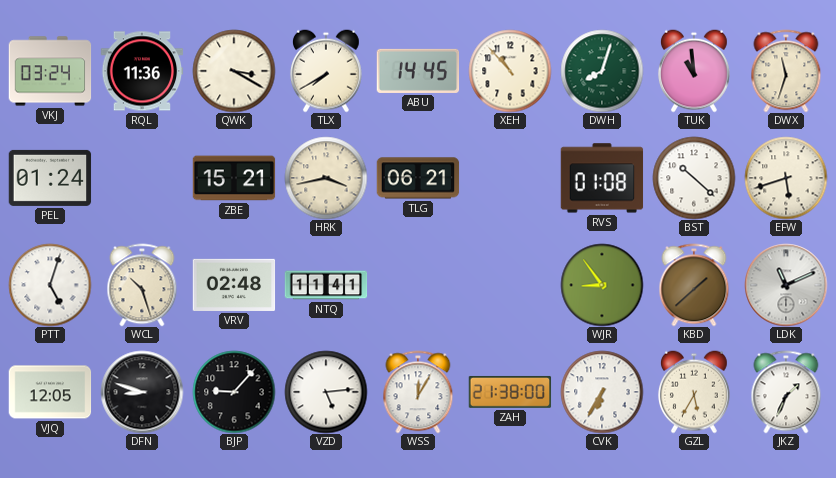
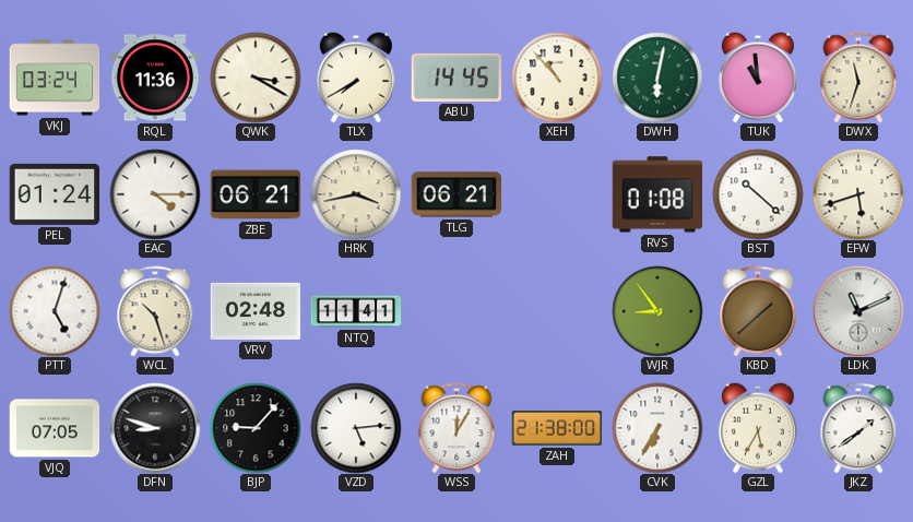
DWH: 8:03 -> 6:02
EAC: none -> 4:15
ZBE: 15:21 -> 06:21
VJQ: 12:05 -> 07:05
JKZ: 1:34 -> 1:39
